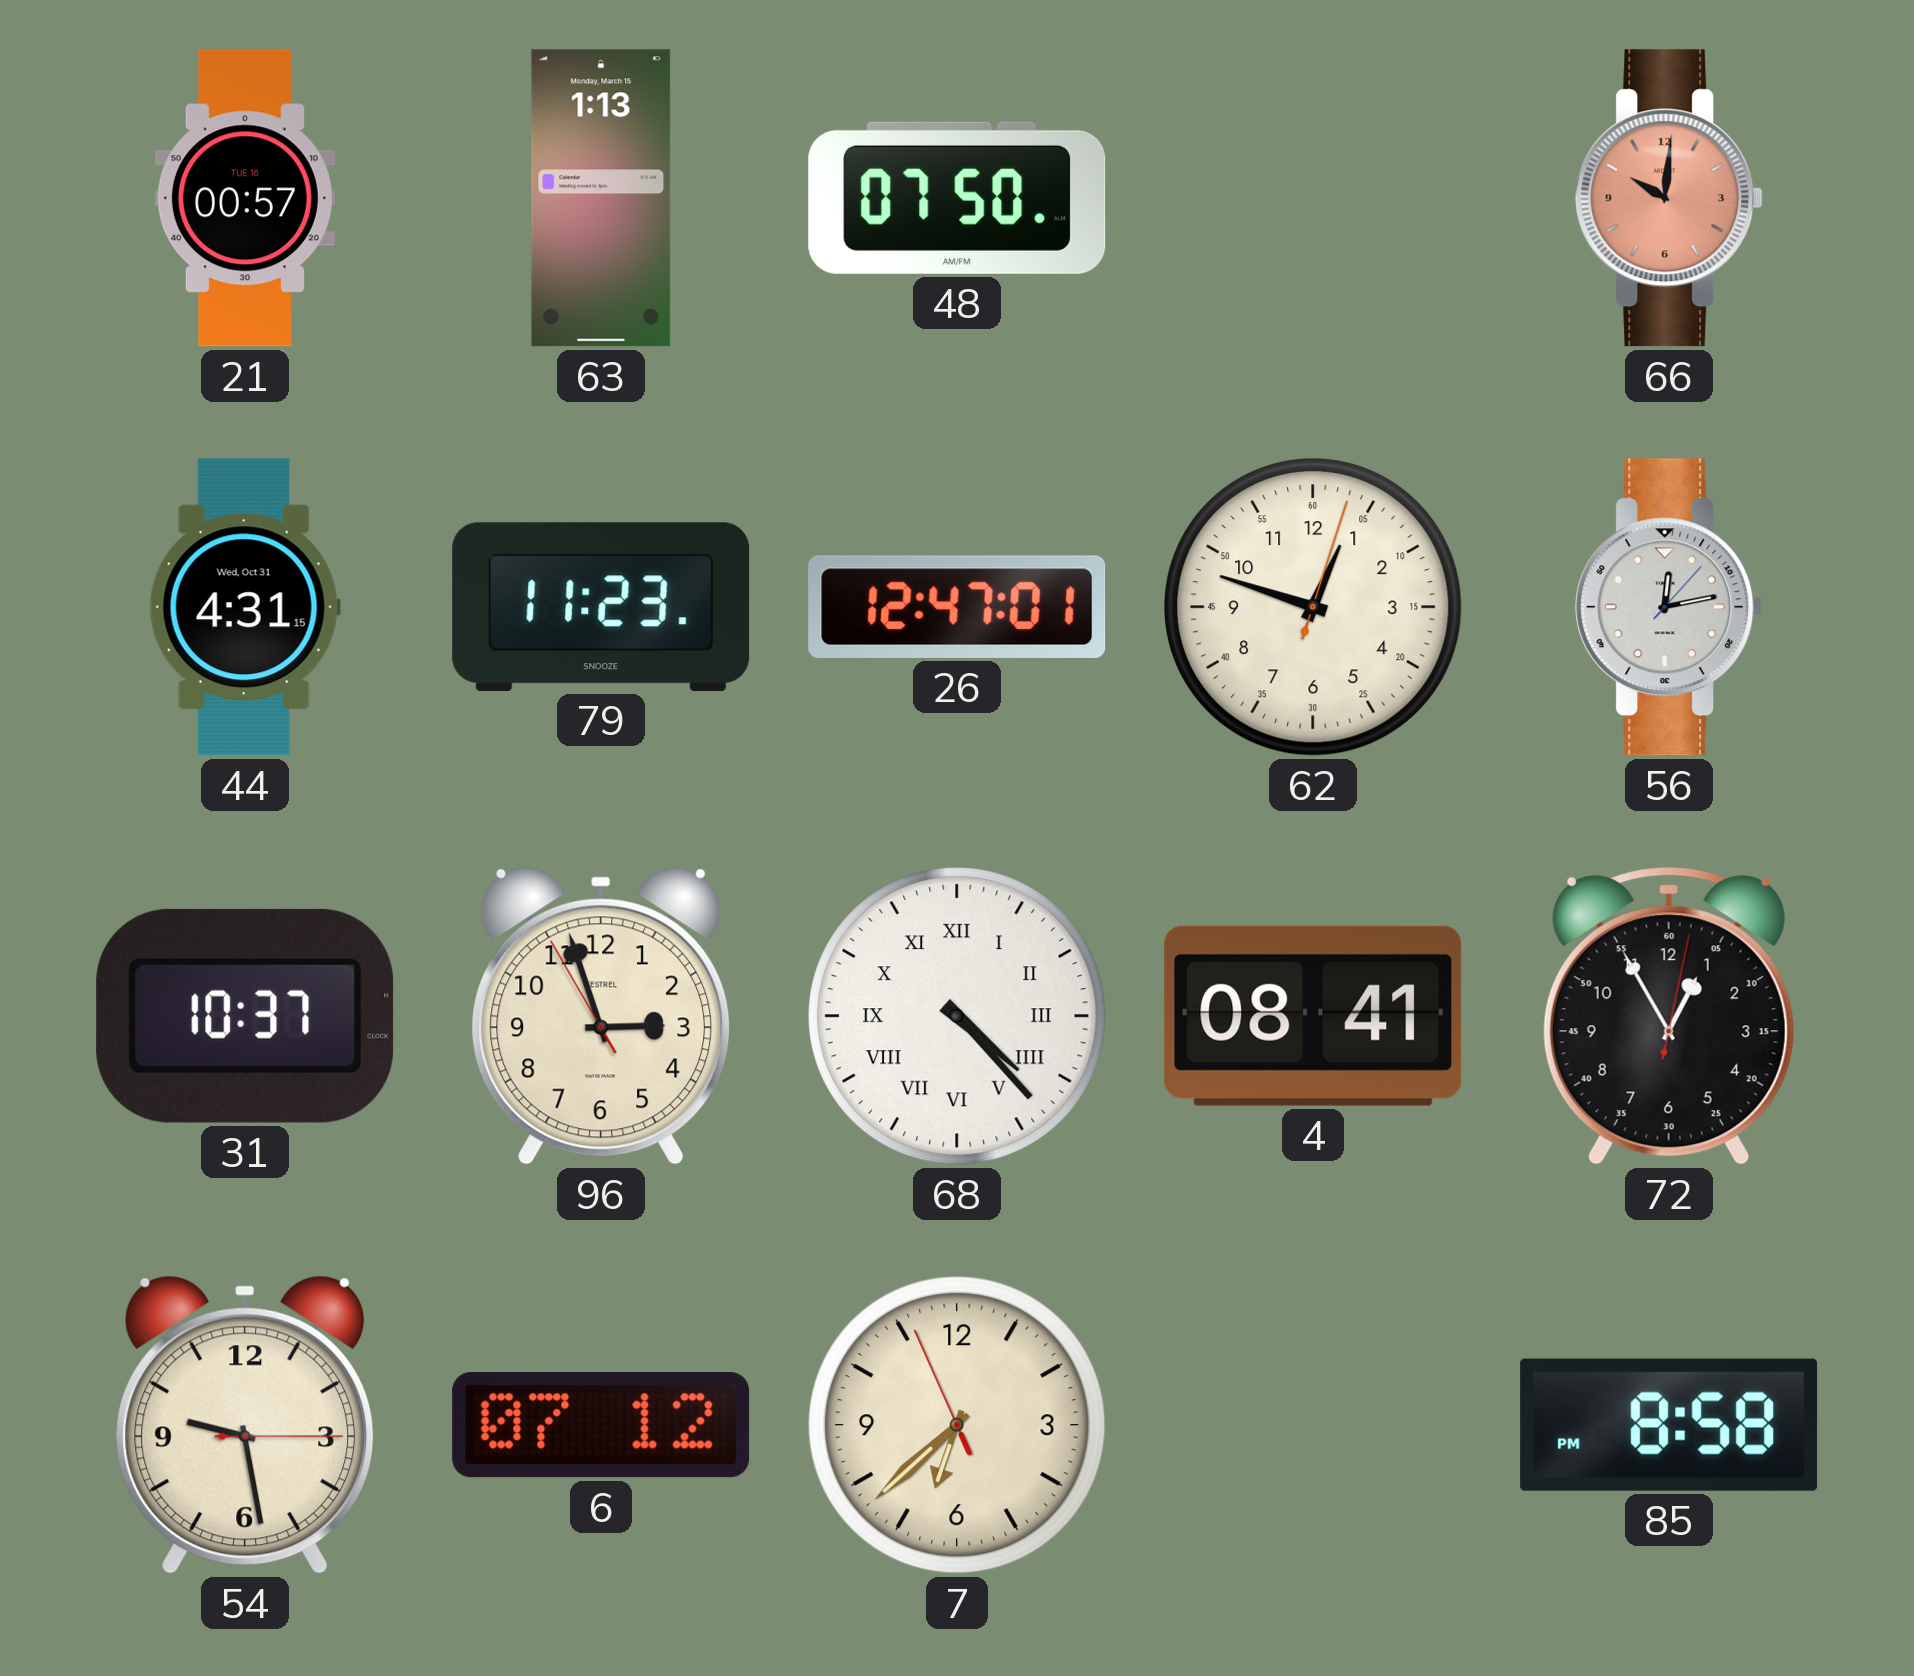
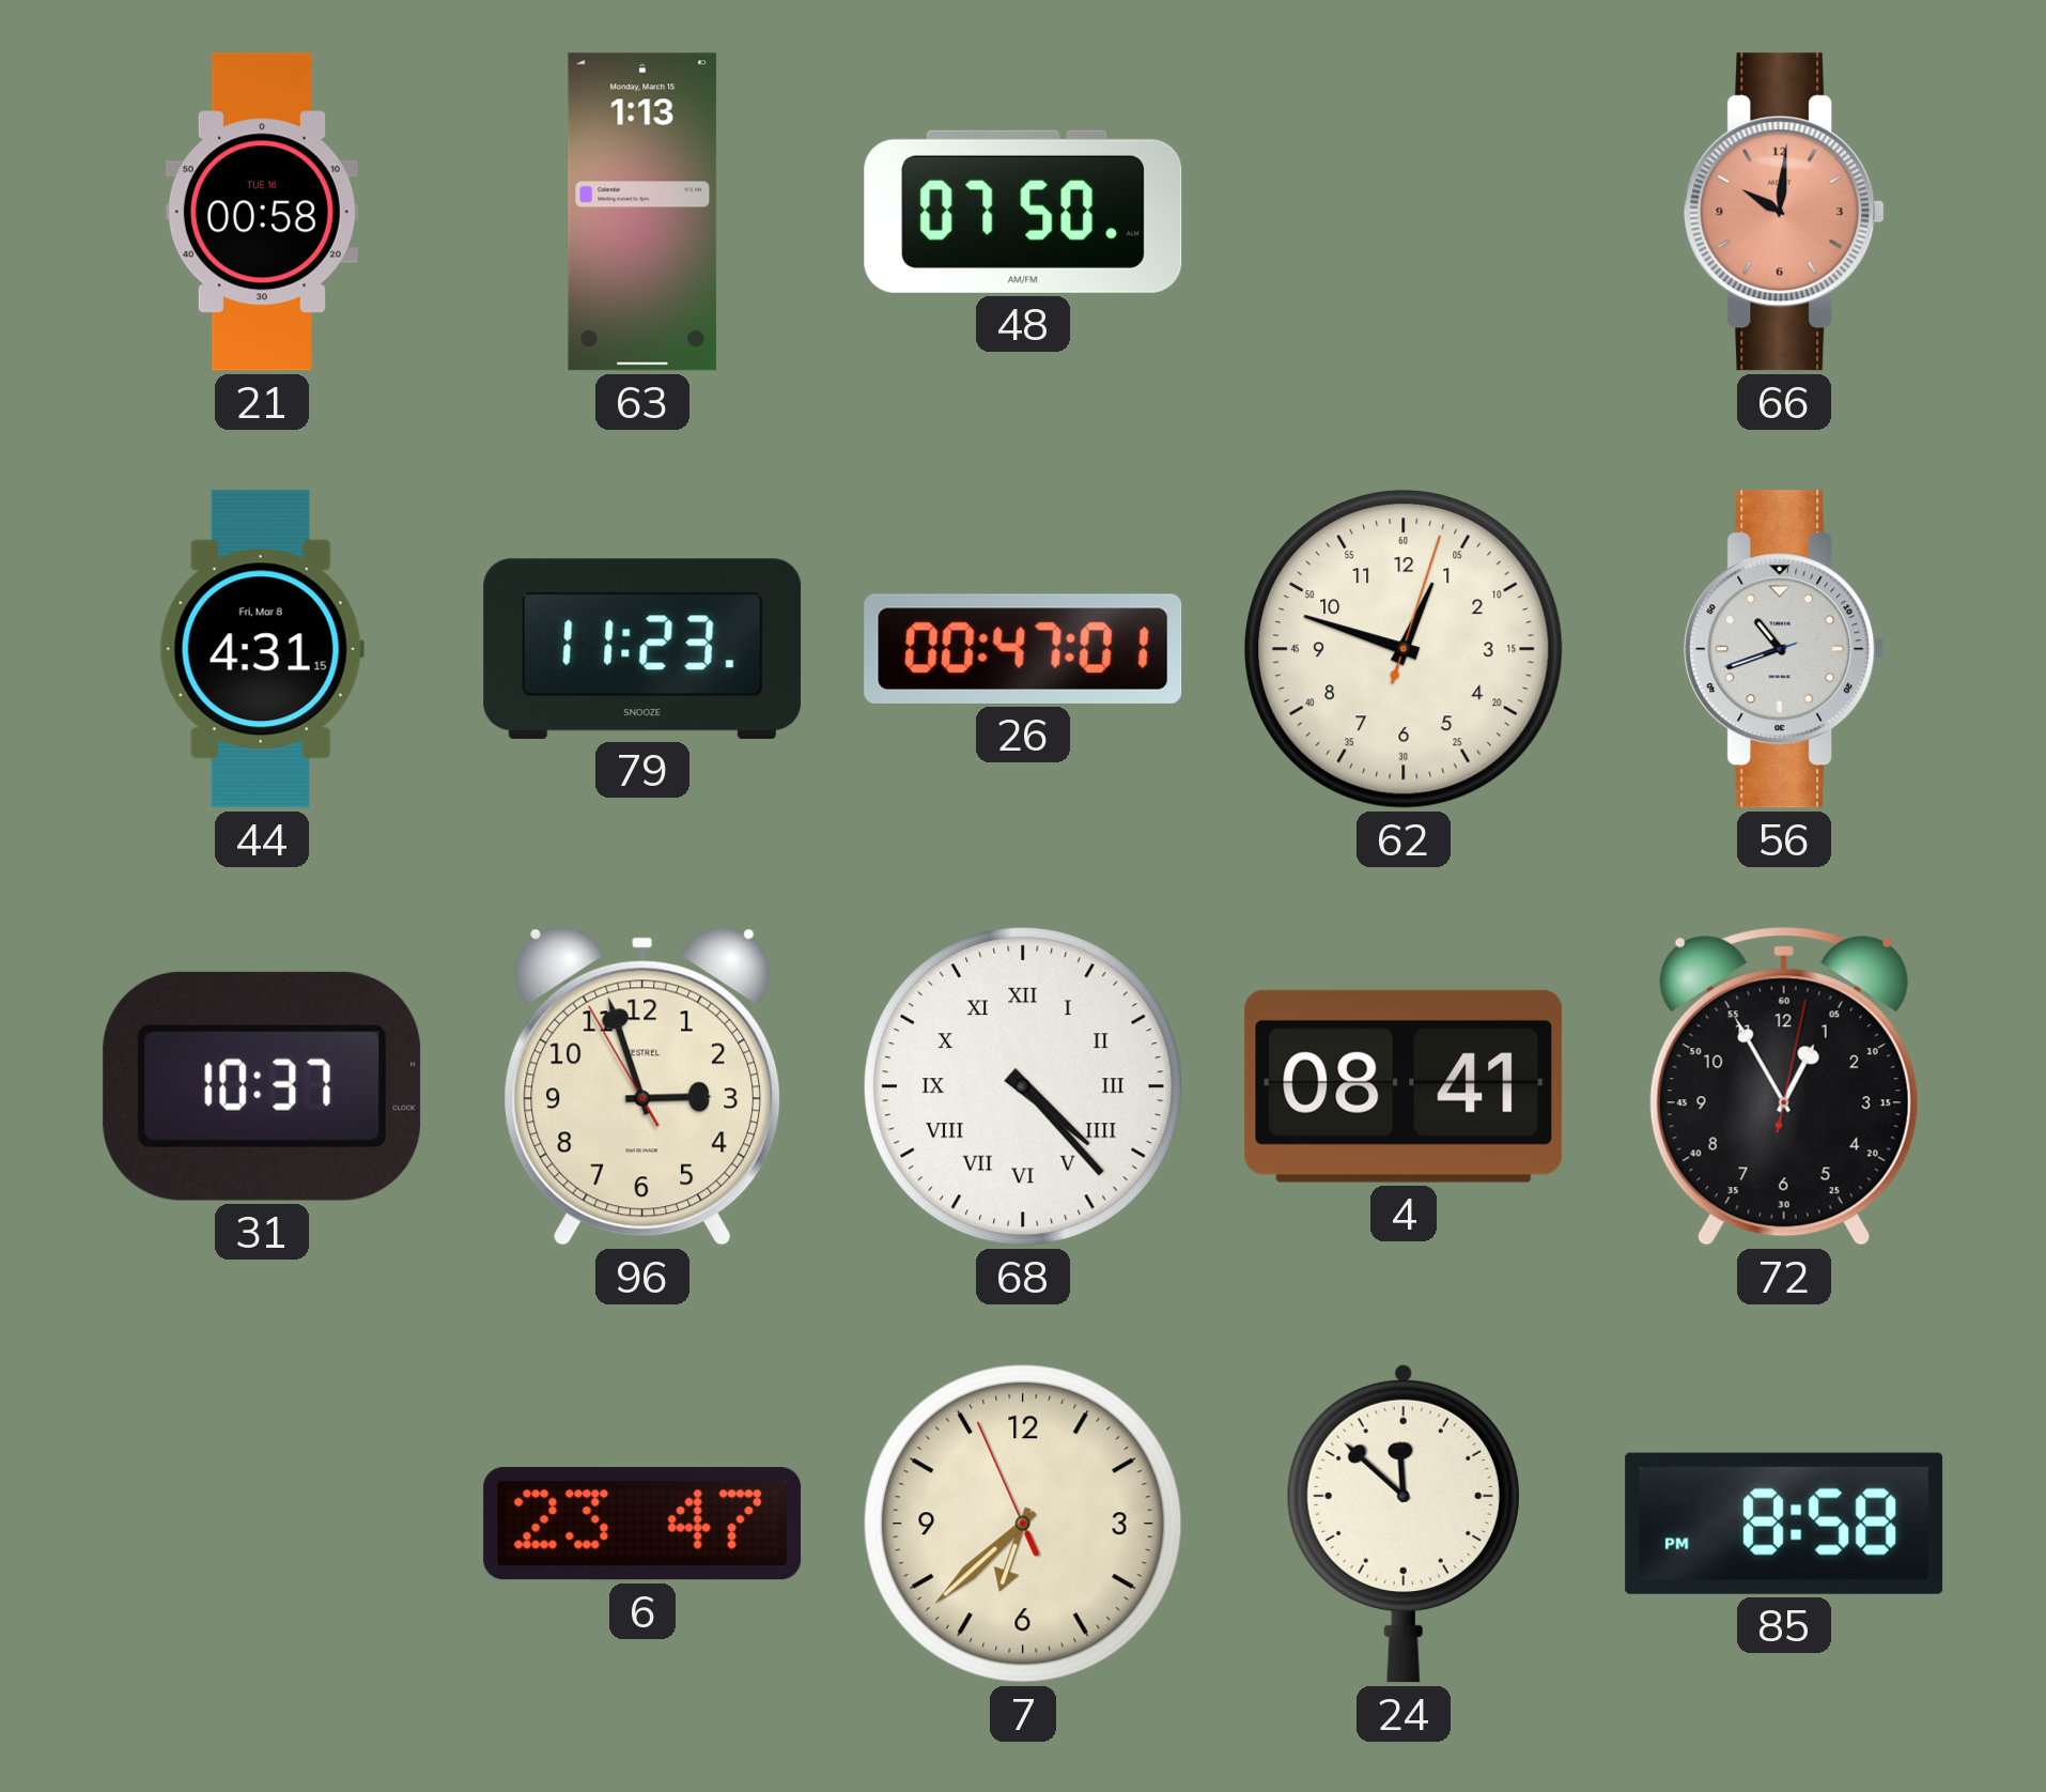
21: 00:57 -> 00:58
44 date: Wed, Oct 31 -> Fri, Mar 8
26: 12:47 -> 00:47
56: 12:13 -> 10:41
54: 9:28 -> none
6: 07:12 -> 23:47
24: none -> 11:52
